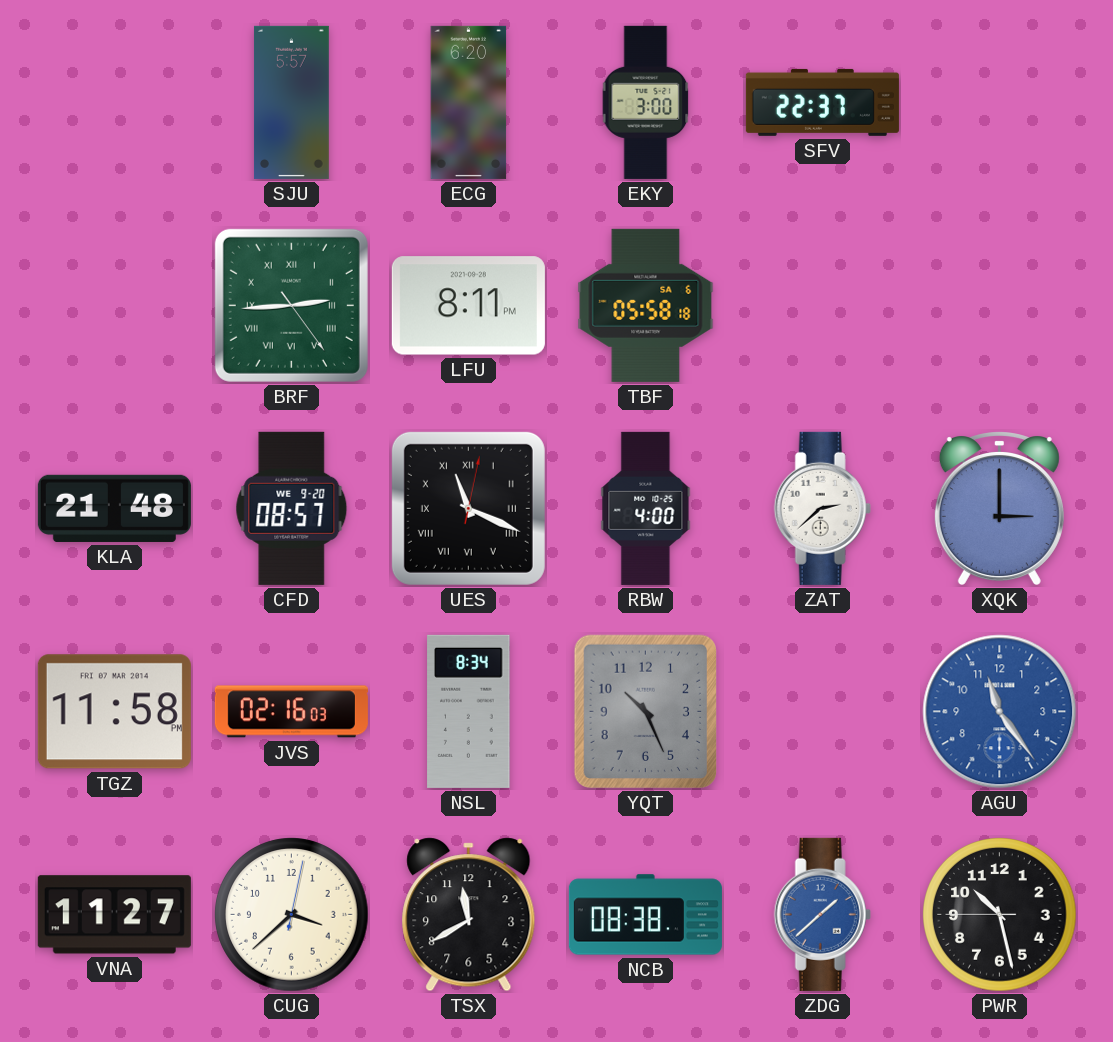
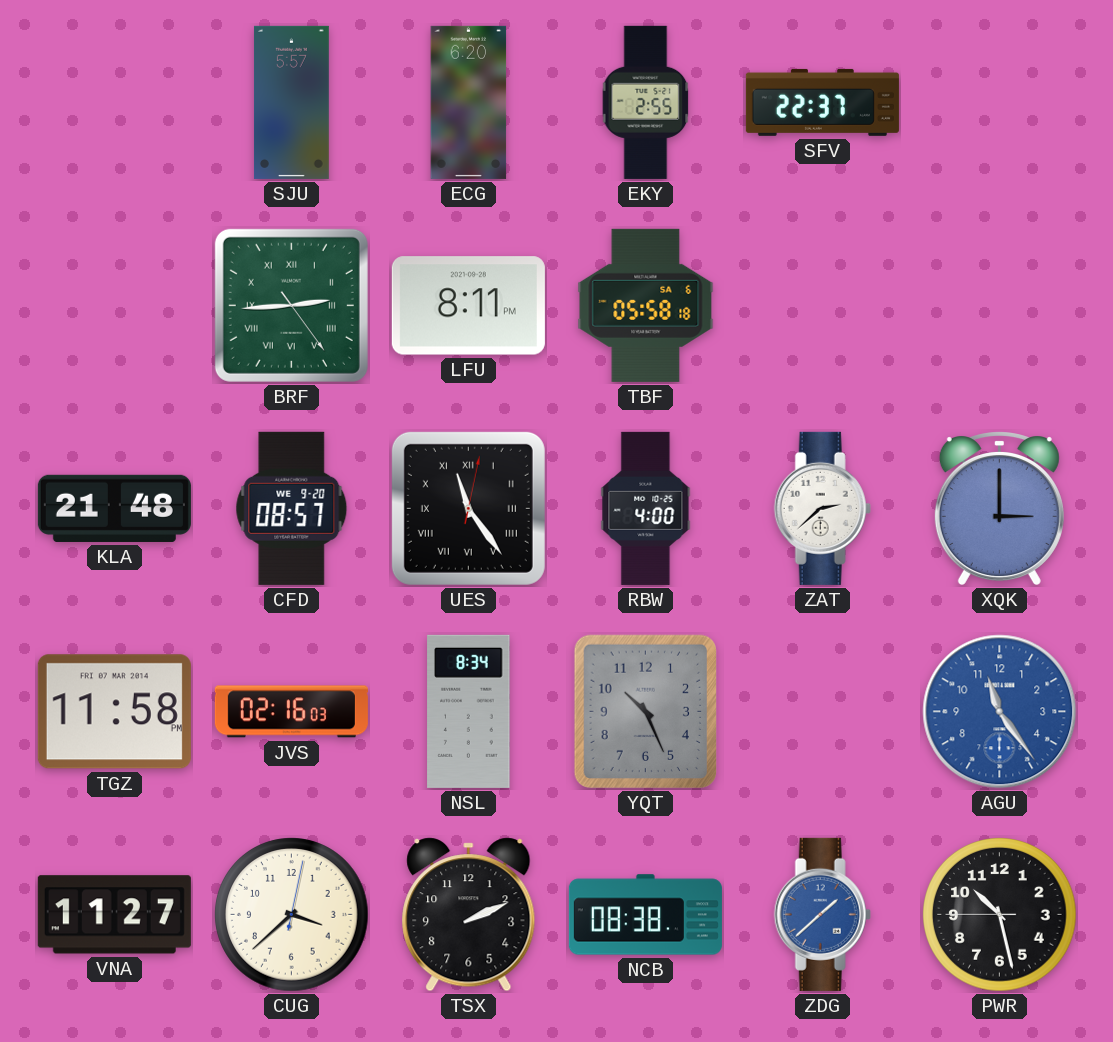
EKY: 3:00 -> 2:55
UES: 11:19 -> 11:24
TSX: 11:40 -> 2:11
